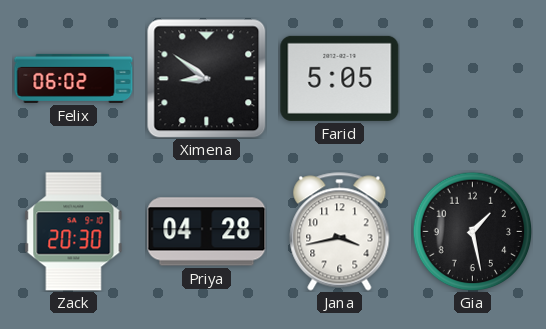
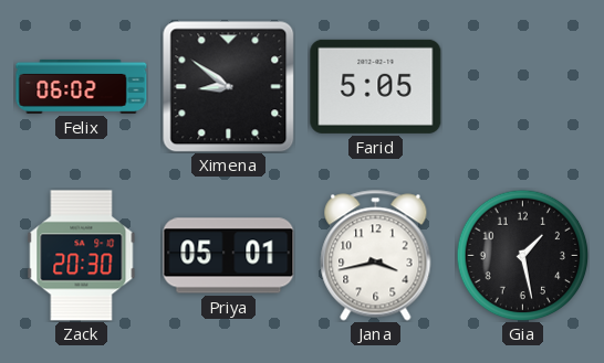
Priya: 04:28 -> 05:01
